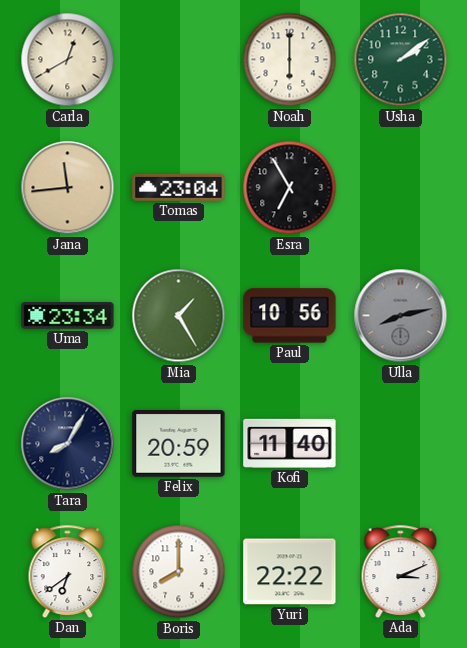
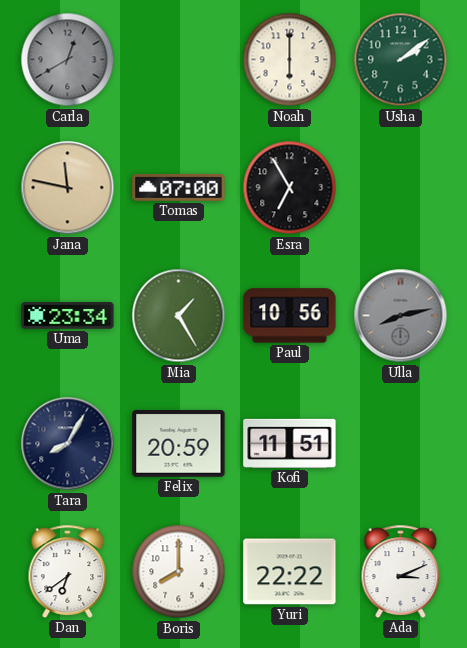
Carla dial: cream -> grey
Jana: 11:44 -> 11:47
Tomas: 23:04 -> 07:00
Kofi: 11:40 -> 11:51
